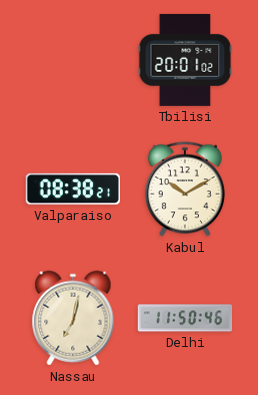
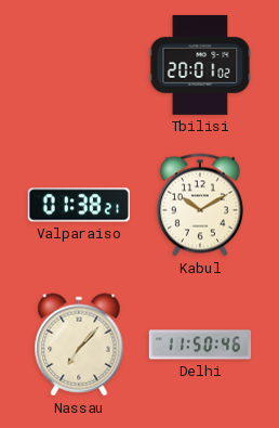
Valparaiso: 08:38 -> 01:38
Nassau: 7:02 -> 7:07
